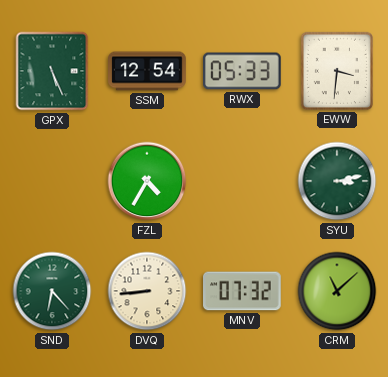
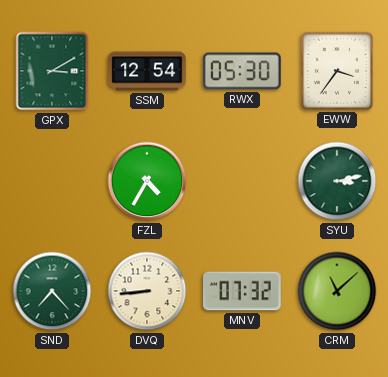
GPX: 5:26 -> 3:10
RWX: 05:33 -> 05:30
EWW: 3:31 -> 3:36
SND: 6:23 -> 7:23
